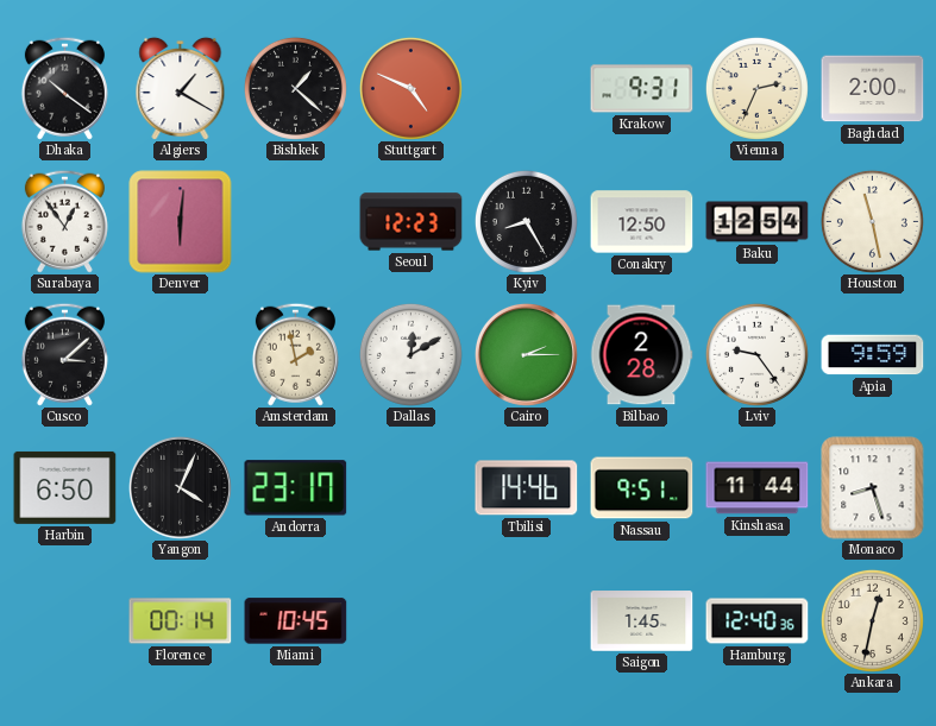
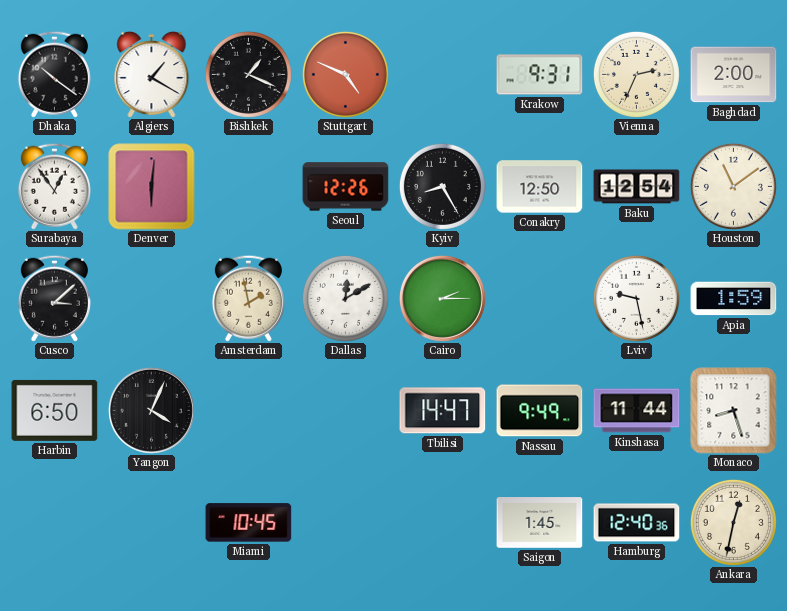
Bishkek: 1:22 -> 1:19
Seoul: 12:23 -> 12:26
Houston: 11:28 -> 11:09
Bilbao: 2:28 -> none
Lviv: 9:24 -> 9:28
Apia: 9:59 -> 1:59
Andorra: 23:17 -> none
Tbilisi: 14:46 -> 14:47
Nassau: 9:51 -> 9:49
Florence: 00:14 -> none
